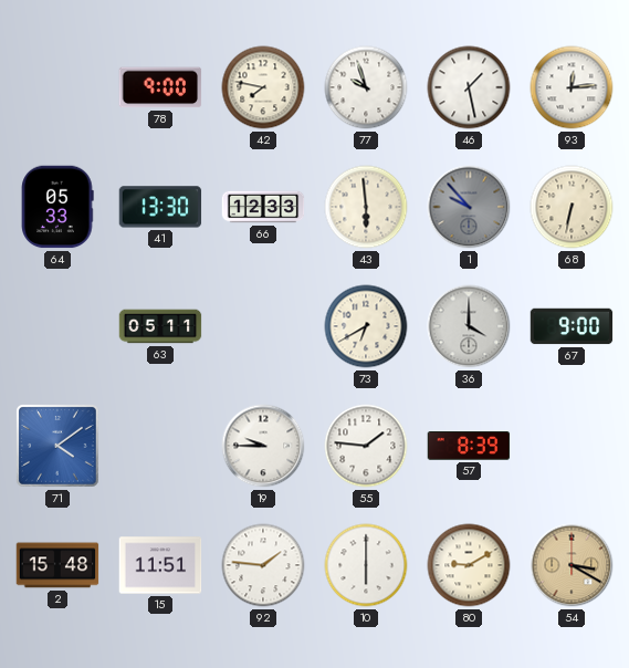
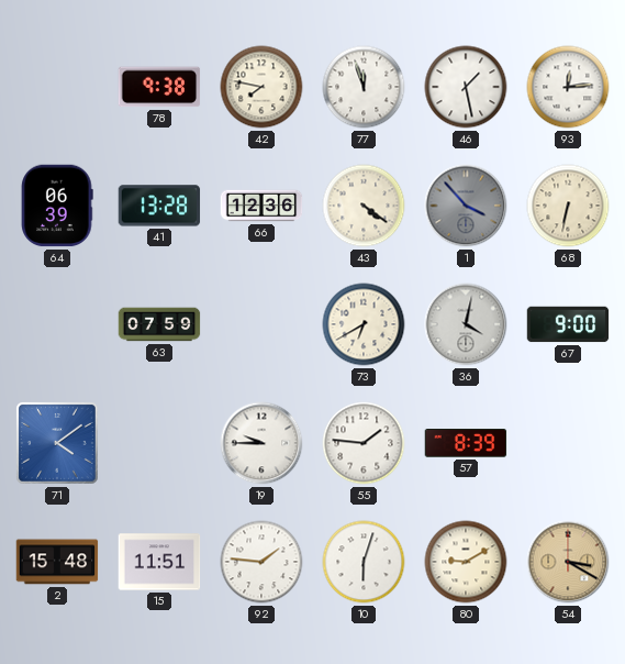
78: 9:00 -> 9:38
77: 9:57 -> 11:57
64: 05:33 -> 06:39
41: 13:30 -> 13:28
66: 12:33 -> 12:36
43: 5:59 -> 4:21
1: 9:53 -> 3:53
63: 05:11 -> 07:59
36: 4:00 -> 4:02
10: 6:00 -> 6:03
